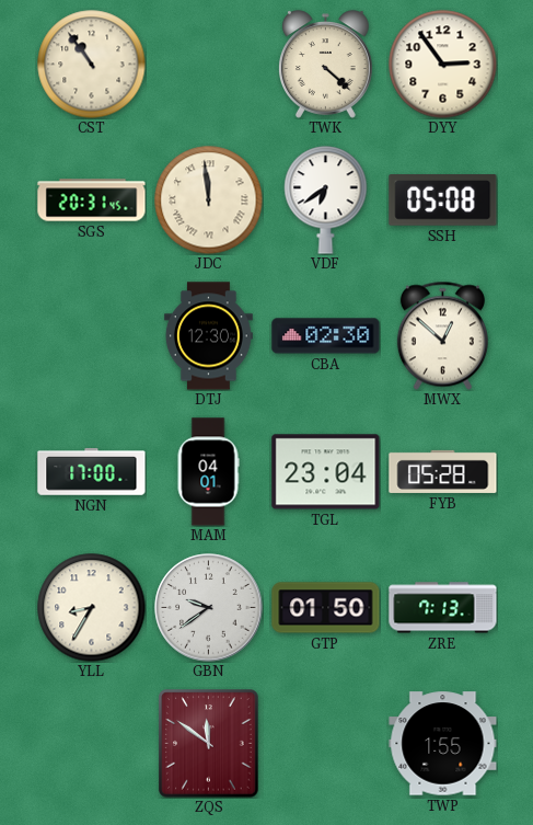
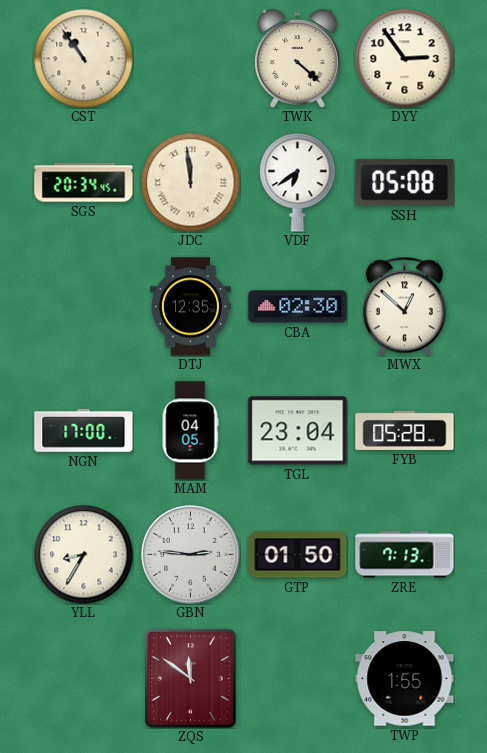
SGS: 20:31 -> 20:34
DTJ: 12:30 -> 12:35
MAM: 04:01 -> 04:05
GBN: 9:39 -> 2:46
